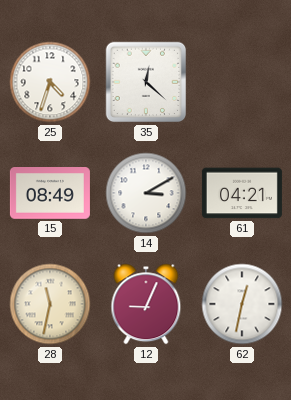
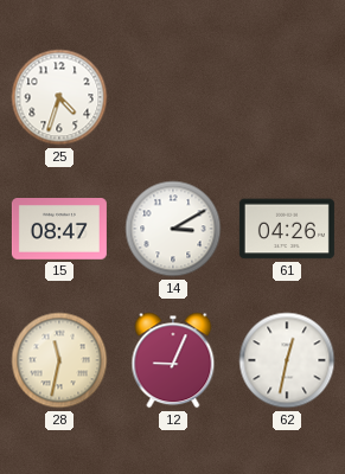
35: 12:22 -> none
15: 08:49 -> 08:47
61: 04:21 -> 04:26
